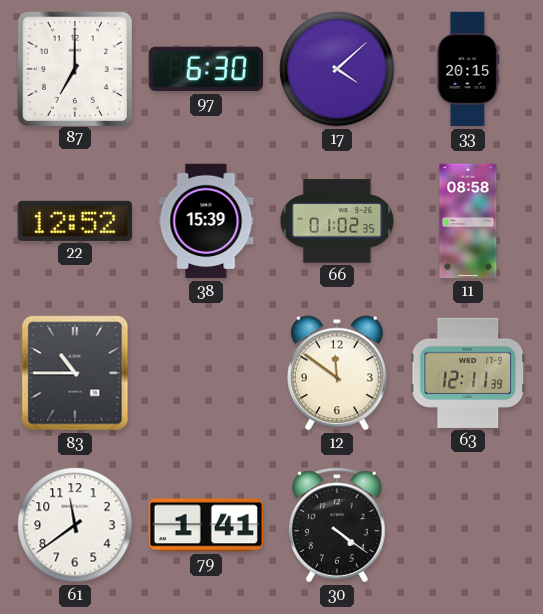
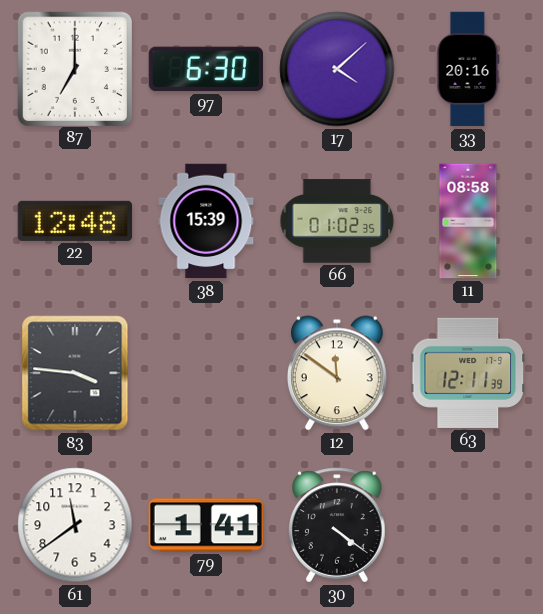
33: 20:15 -> 20:16
22: 12:52 -> 12:48
83: 10:45 -> 3:46
